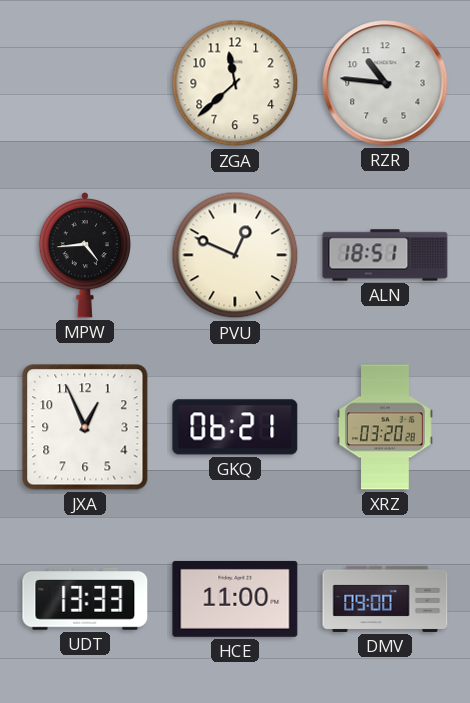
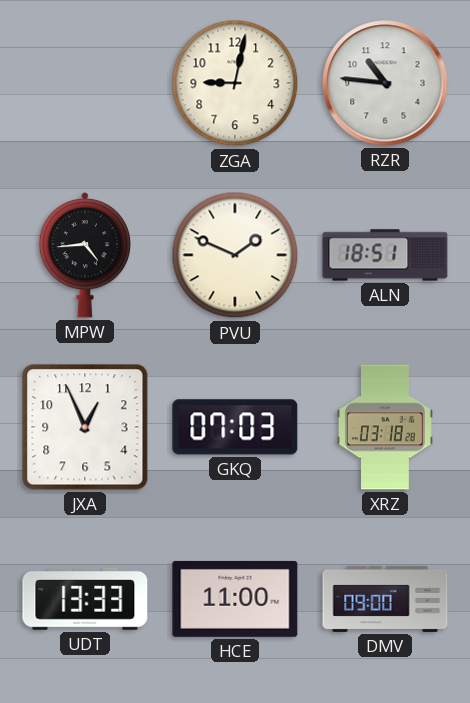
ZGA: 11:38 -> 9:02
PVU: 12:49 -> 1:49
GKQ: 06:21 -> 07:03
XRZ: 03:20 -> 03:18
